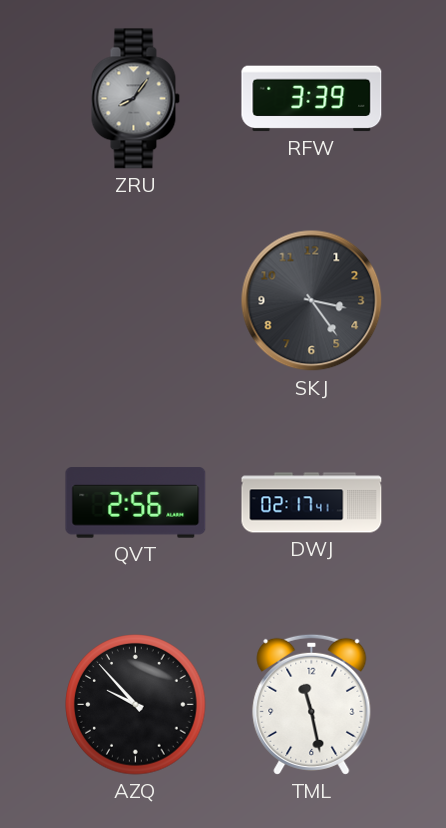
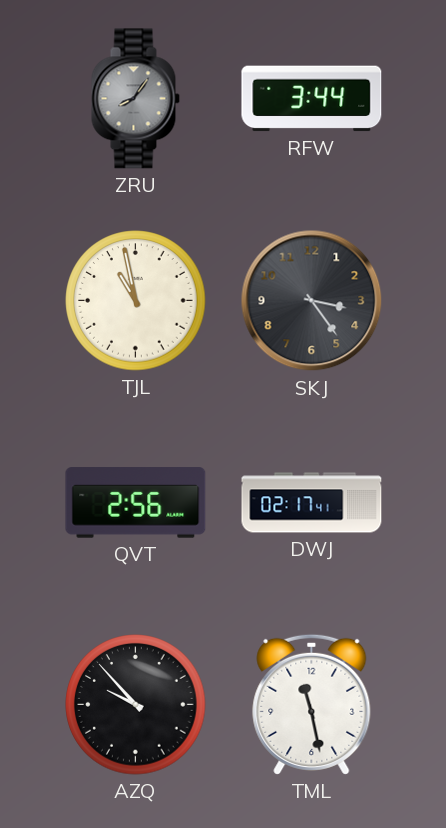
RFW: 3:39 -> 3:44
TJL: none -> 10:58
